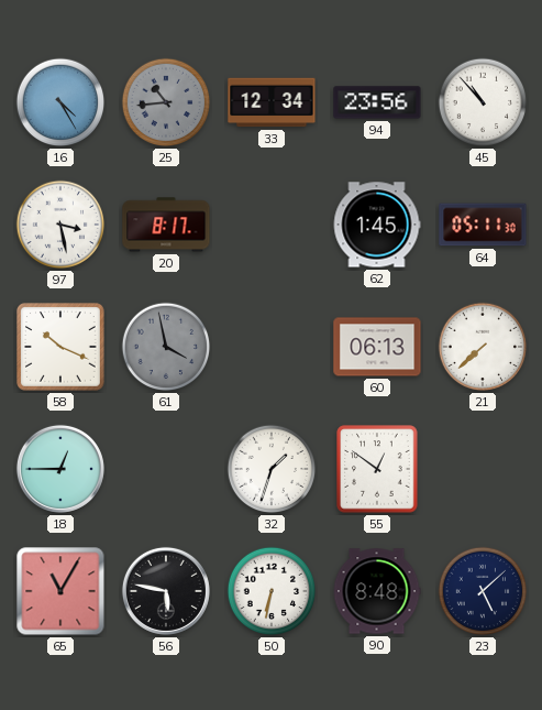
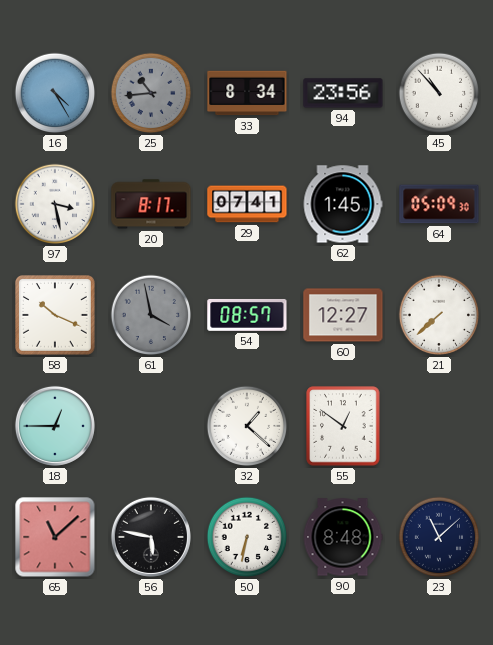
33: 12:34 -> 8:34
29: none -> 07:41
64: 05:11 -> 05:09
54: none -> 08:57
60: 06:13 -> 12:27
32: 1:33 -> 1:22
65: 11:05 -> 11:08
23: 5:08 -> 11:08
